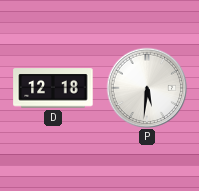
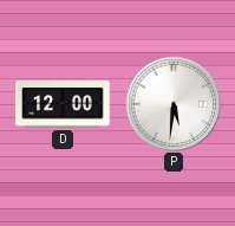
D: 12:18 -> 12:00
